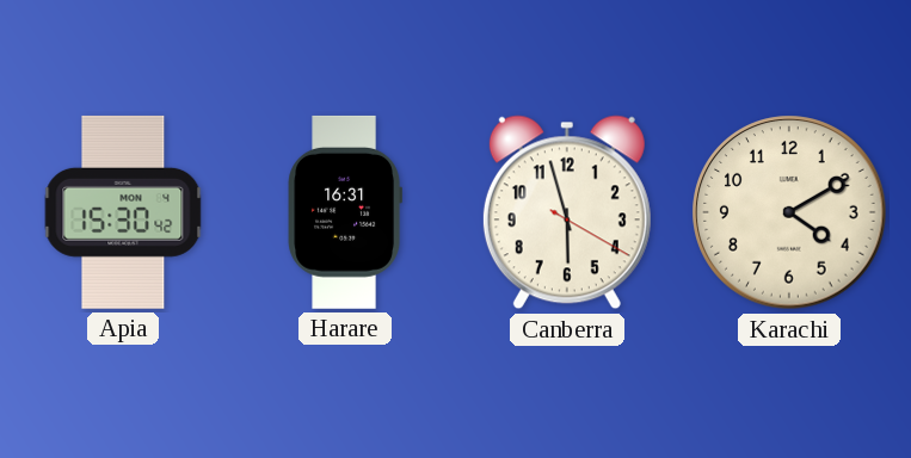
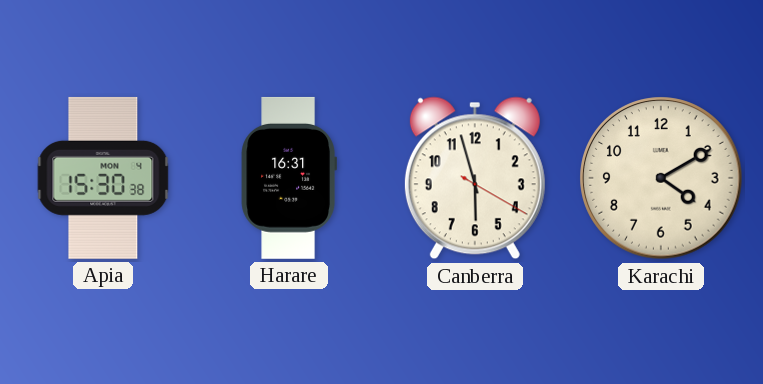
Apia: 15:30:42 -> 15:30:38
